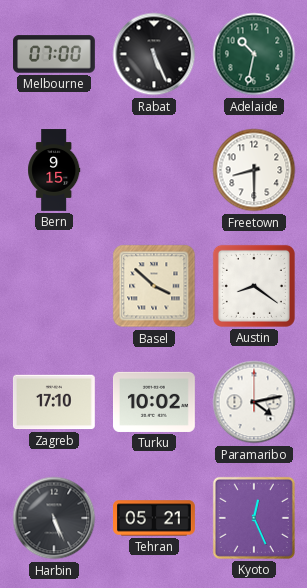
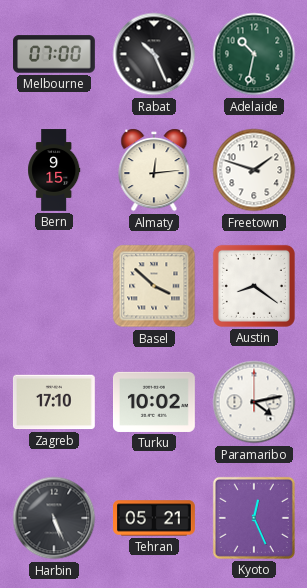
Rabat: 5:26 -> 10:26
Almaty: none -> 12:14
Freetown: 8:30 -> 1:48
